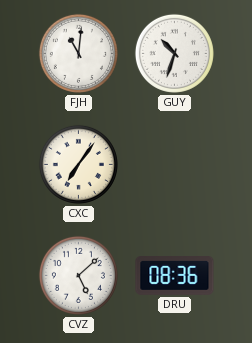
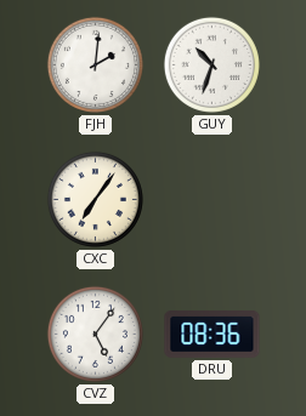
FJH: 11:01 -> 2:01
CVZ: 5:08 -> 5:06
